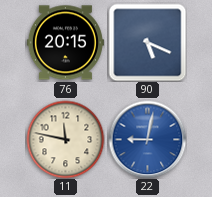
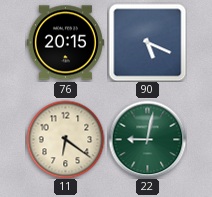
11: 11:47 -> 6:21
22 dial: blue -> green
